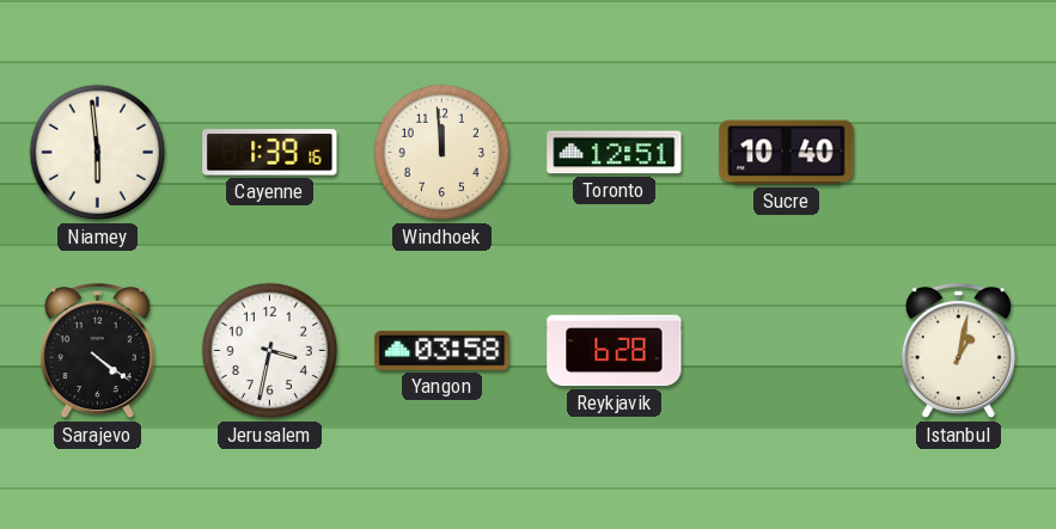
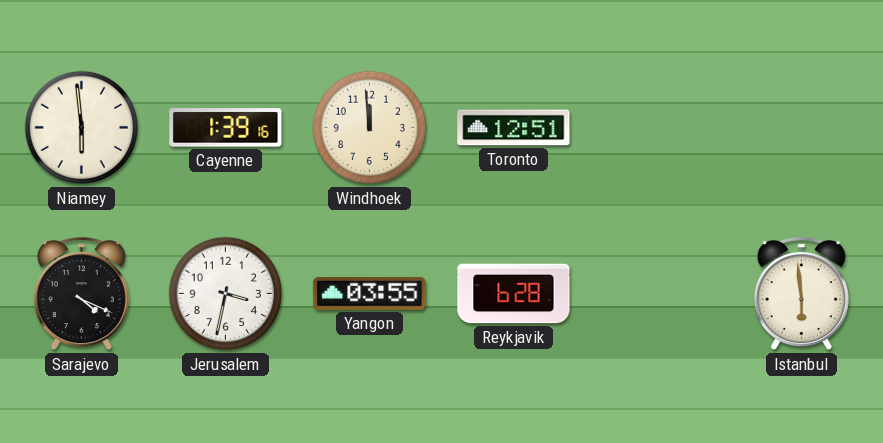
Sucre: 10:40 -> none
Sarajevo: 4:21 -> 4:19
Yangon: 03:58 -> 03:55
Istanbul: 1:02 -> 5:59
